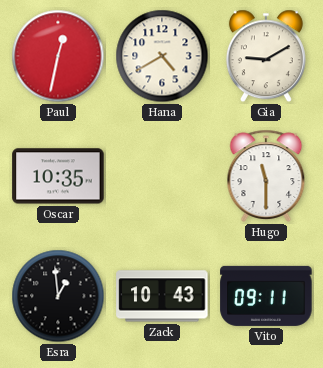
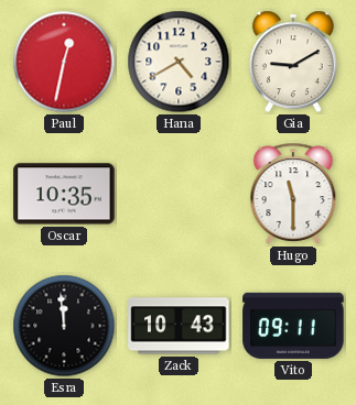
Esra: 12:59 -> 11:59
